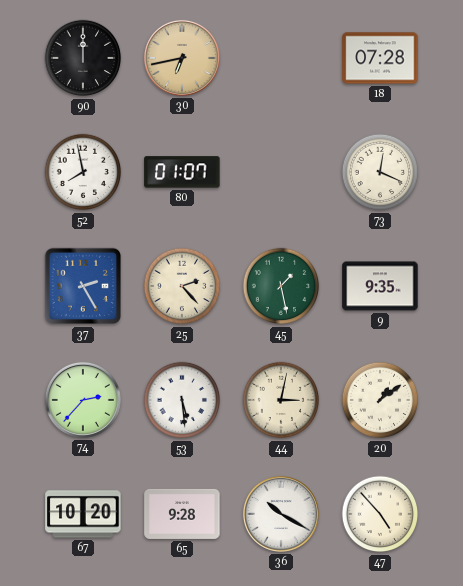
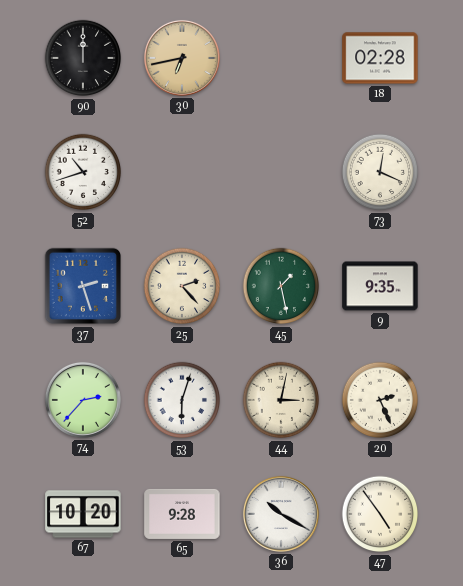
18: 07:28 -> 02:28
52: 7:58 -> 10:42
80: 01:07 -> none
37: 2:25 -> 2:27
53: 5:29 -> 6:03
20: 1:09 -> 2:26
47: 4:53 -> 4:54
